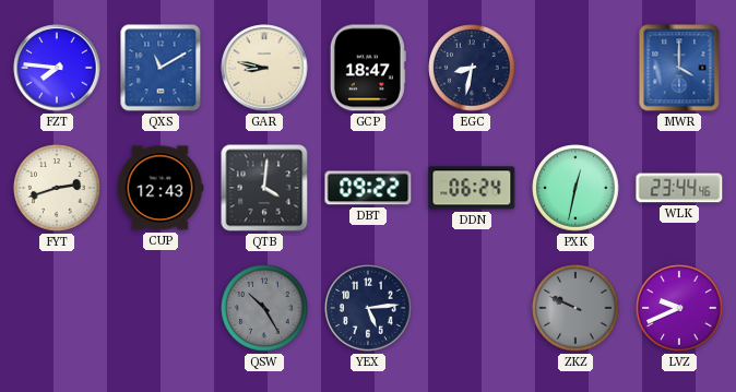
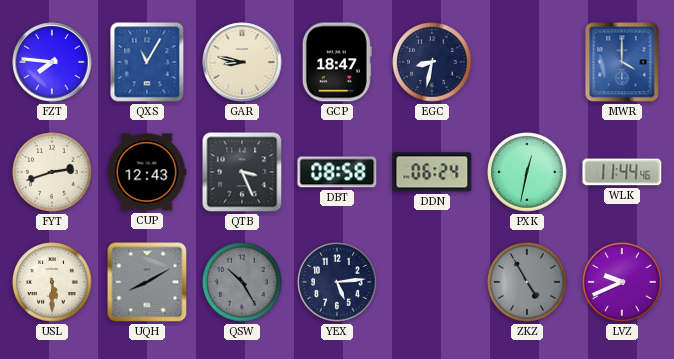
QXS: 11:10 -> 11:05
QTB: 4:01 -> 3:26
DBT: 09:22 -> 08:58
WLK: 23:44 -> 11:44
USL: none -> 5:30
UQH: none -> 8:10
ZKZ: 9:49 -> 4:55
